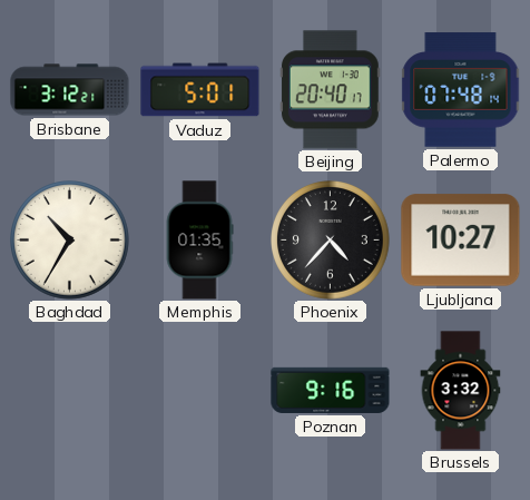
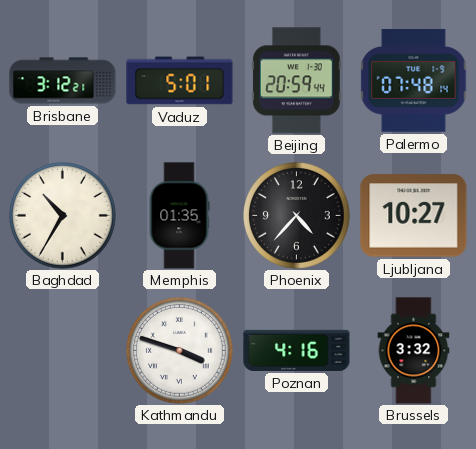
Beijing: 20:40 -> 20:59
Kathmandu: none -> 3:48
Poznan: 9:16 -> 4:16
